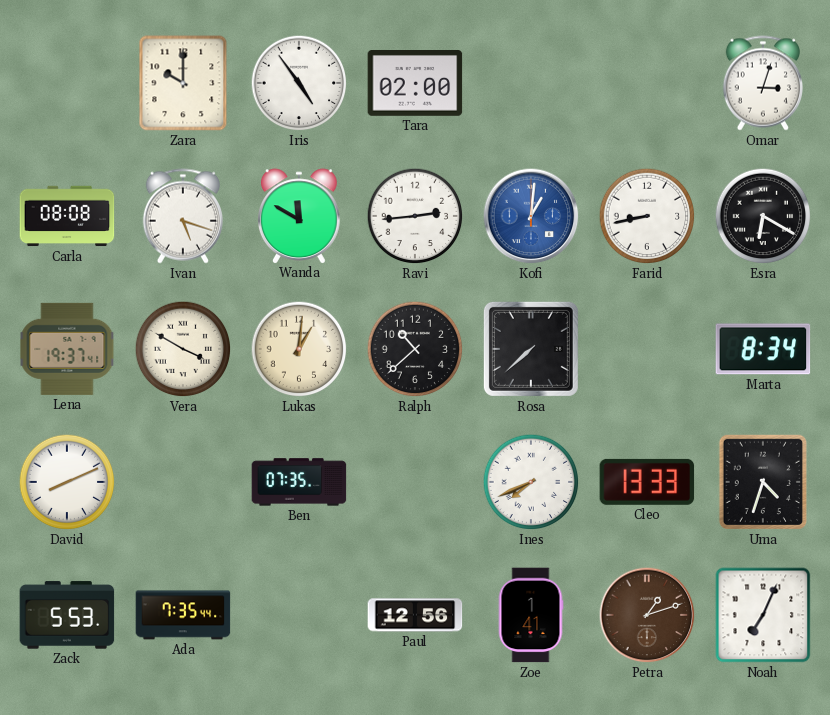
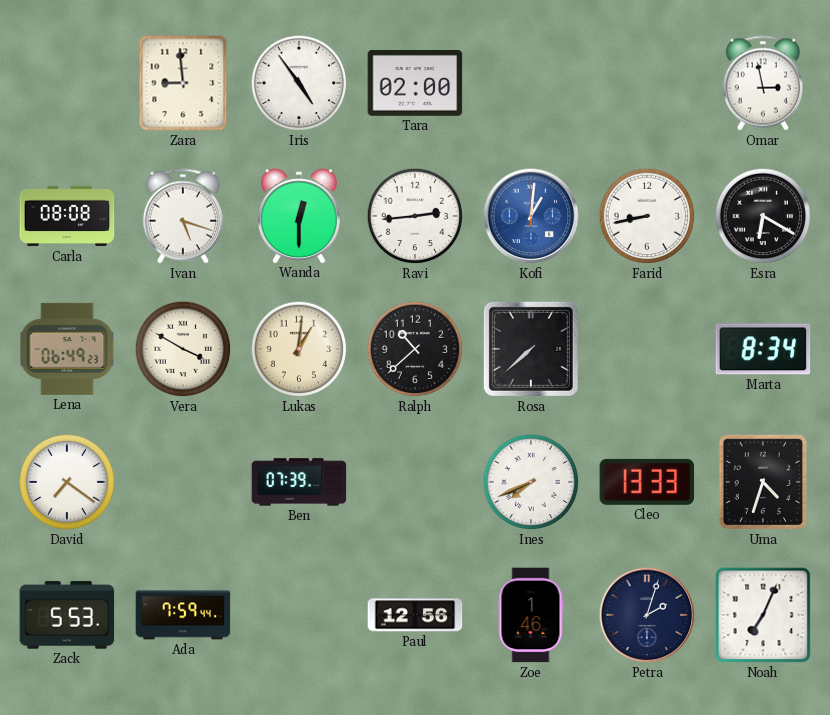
Zara: 10:00 -> 8:59
Omar: 3:03 -> 2:58
Wanda: 11:50 -> 12:30
Lena: 19:37 -> 06:49
David: 8:11 -> 7:21
Ben: 07:35 -> 07:39
Ada: 7:35 -> 7:59
Zoe: 1:41 -> 1:46
Petra: 1:12 -> 2:03
Petra dial: brown -> navy
